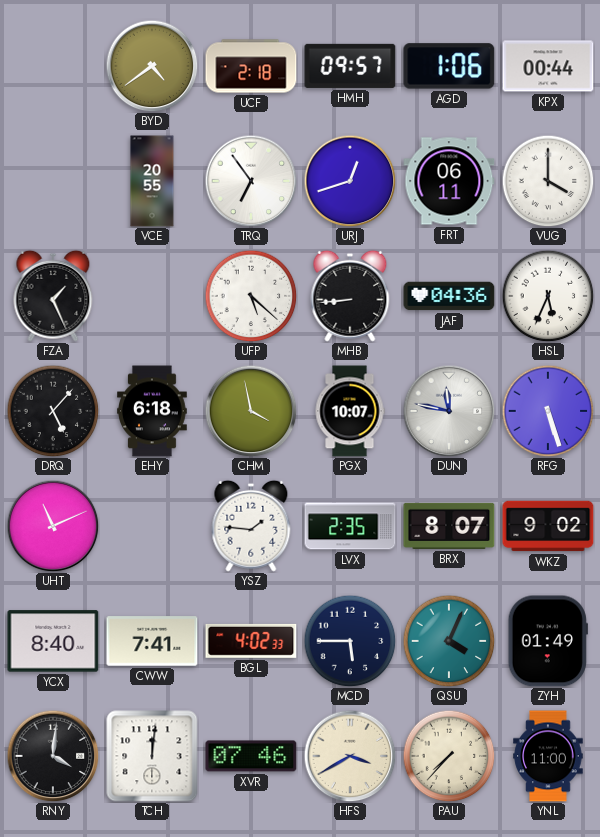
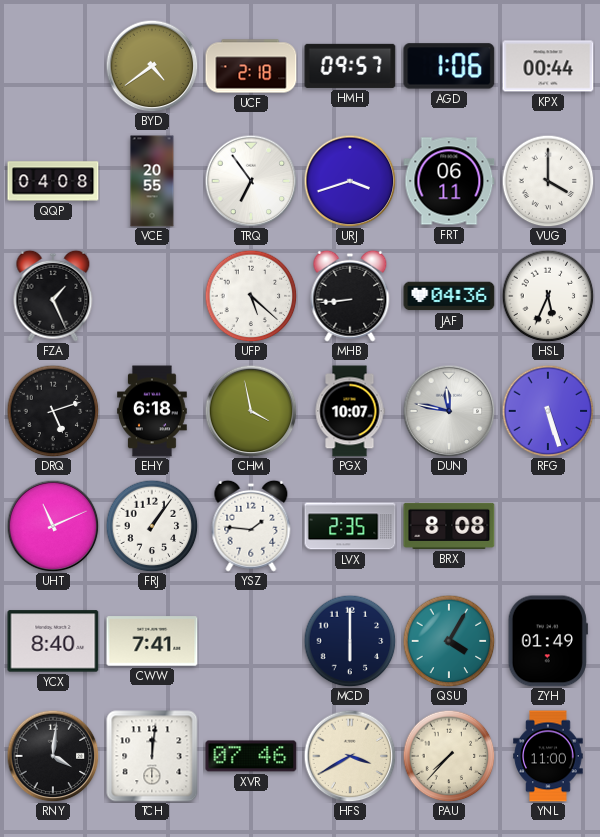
QQP: none -> 04:08
URJ: 12:42 -> 3:42
DRQ: 5:07 -> 5:12
FRJ: none -> 1:06
BRX: 8:07 -> 8:08
WKZ: 9:02 -> none
BGL: 4:02 -> none
MCD: 5:45 -> 6:00
QSU: 4:04 -> 4:05
